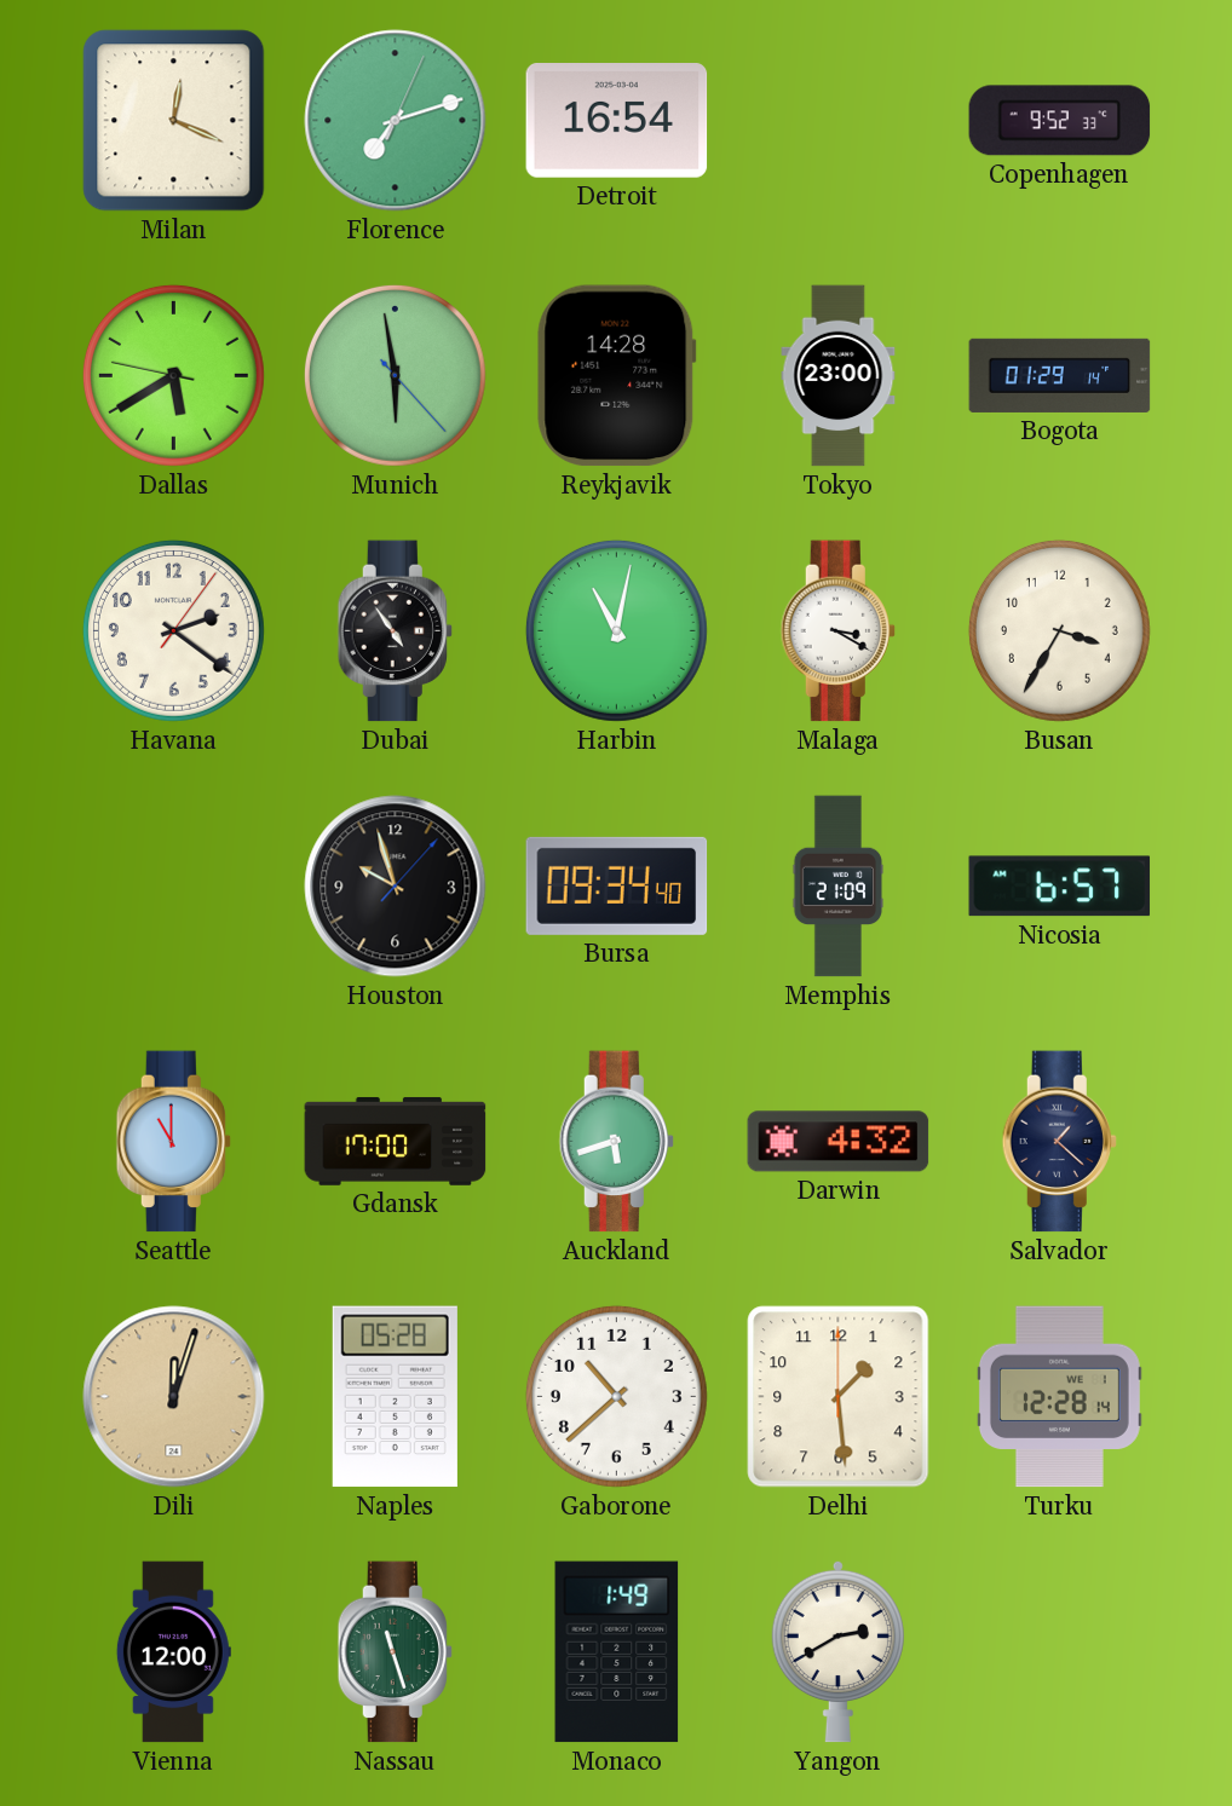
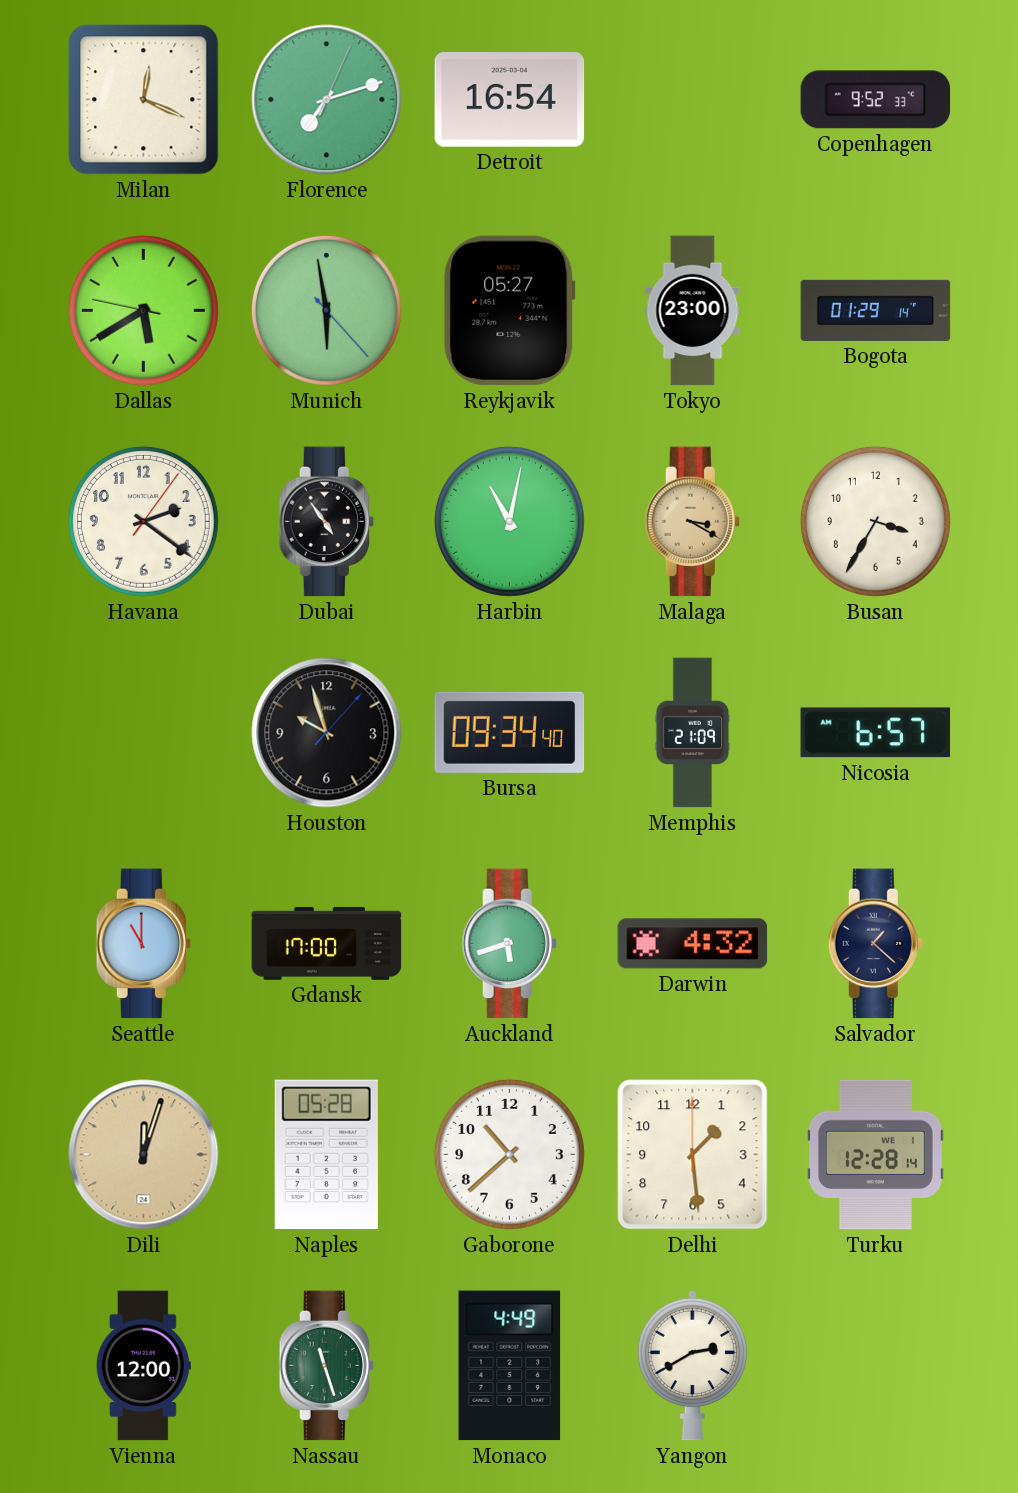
Reykjavik: 14:28 -> 05:27
Malaga dial: white -> champagne
Monaco: 1:49 -> 4:49
